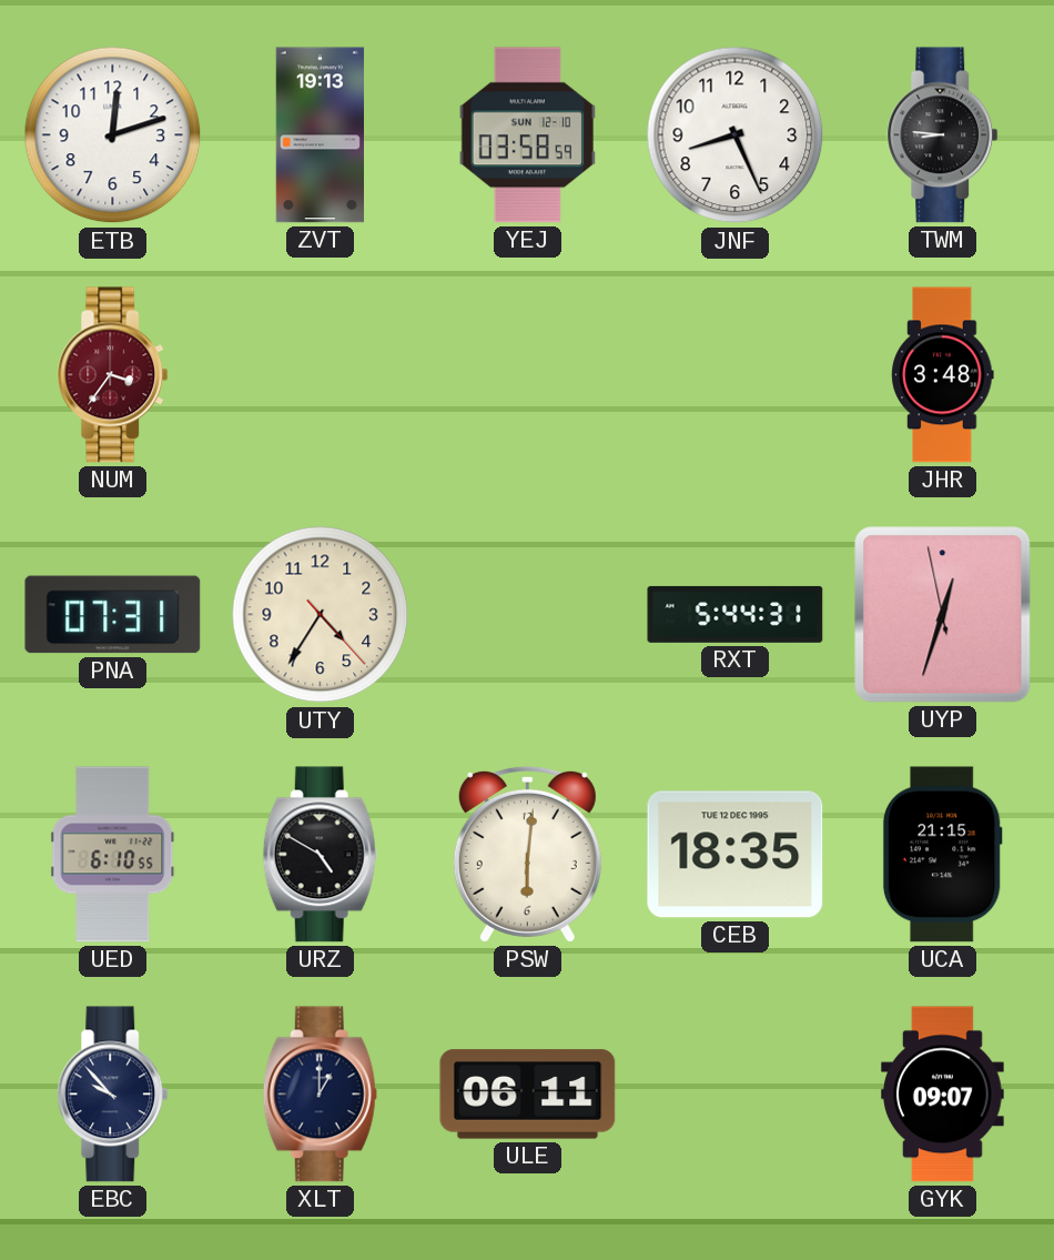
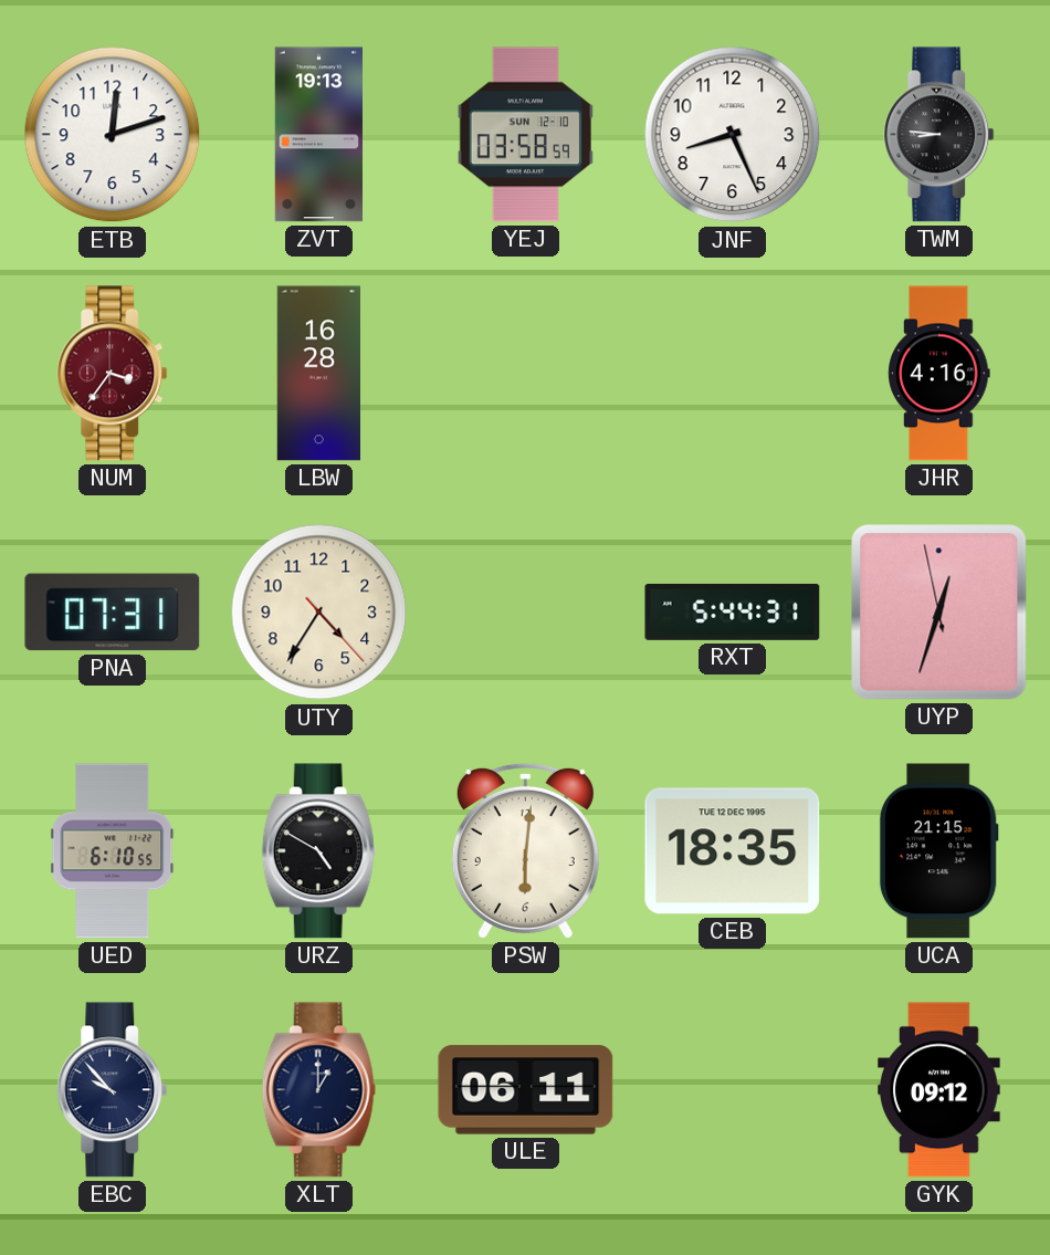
LBW: none -> 16:28
JHR: 3:48 -> 4:16
GYK: 09:07 -> 09:12
